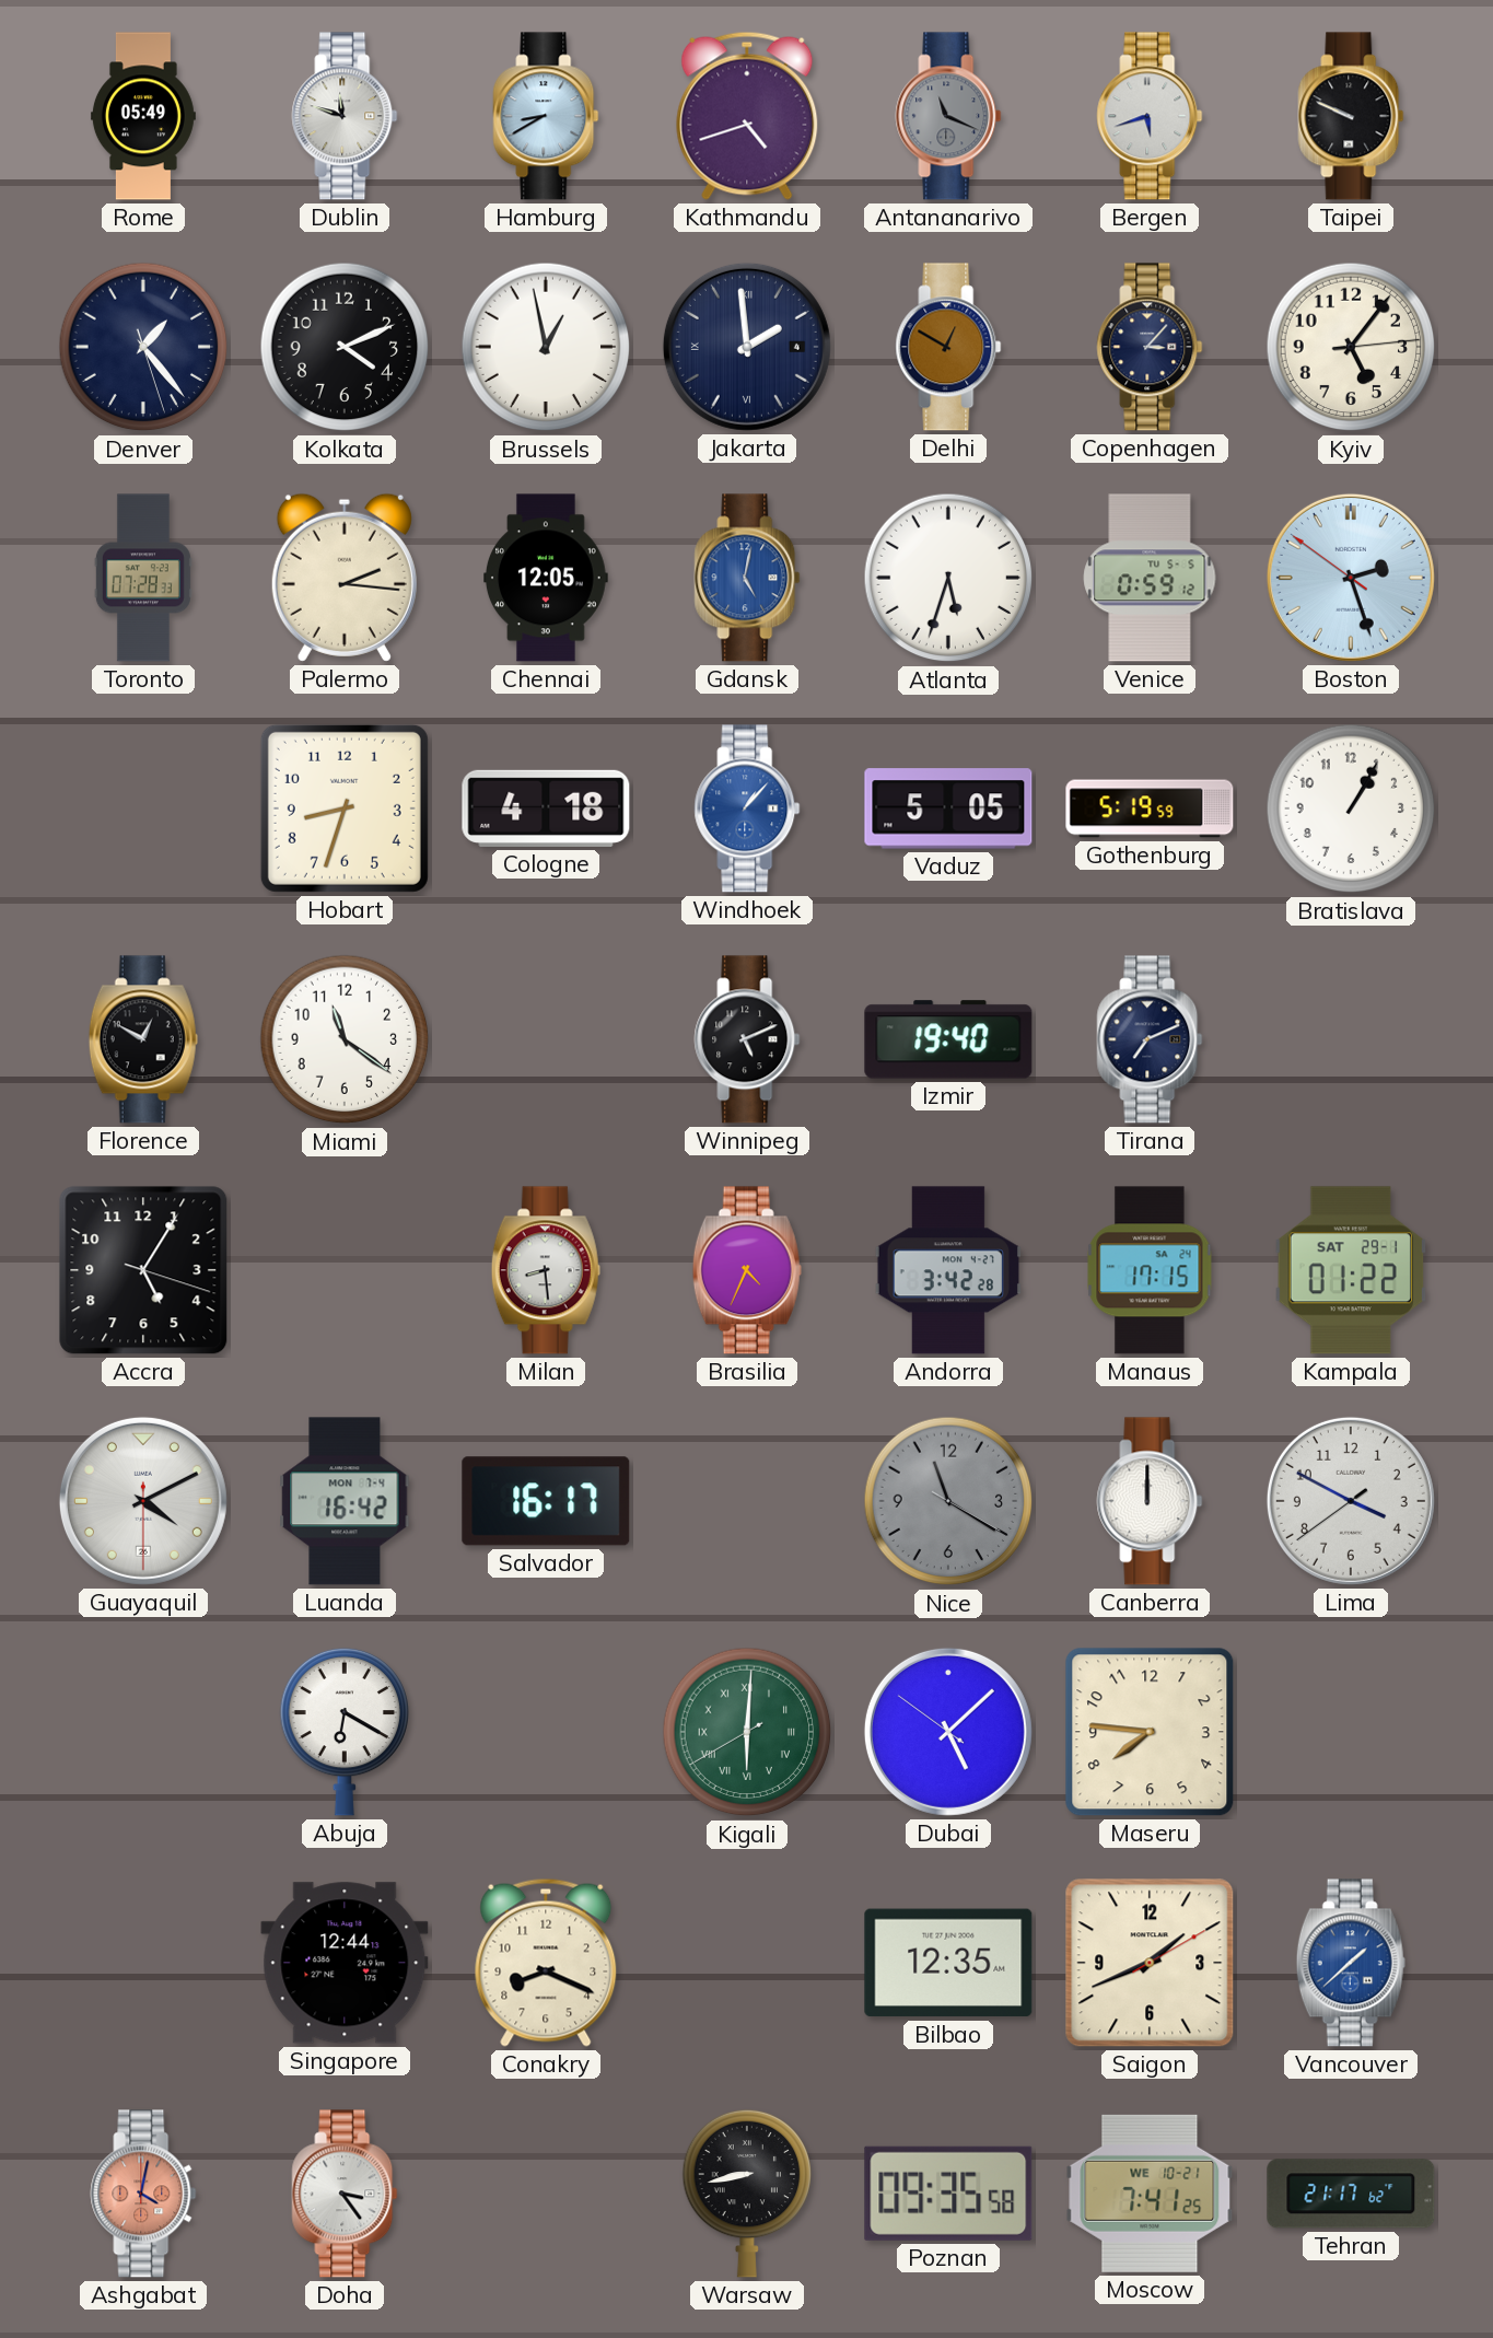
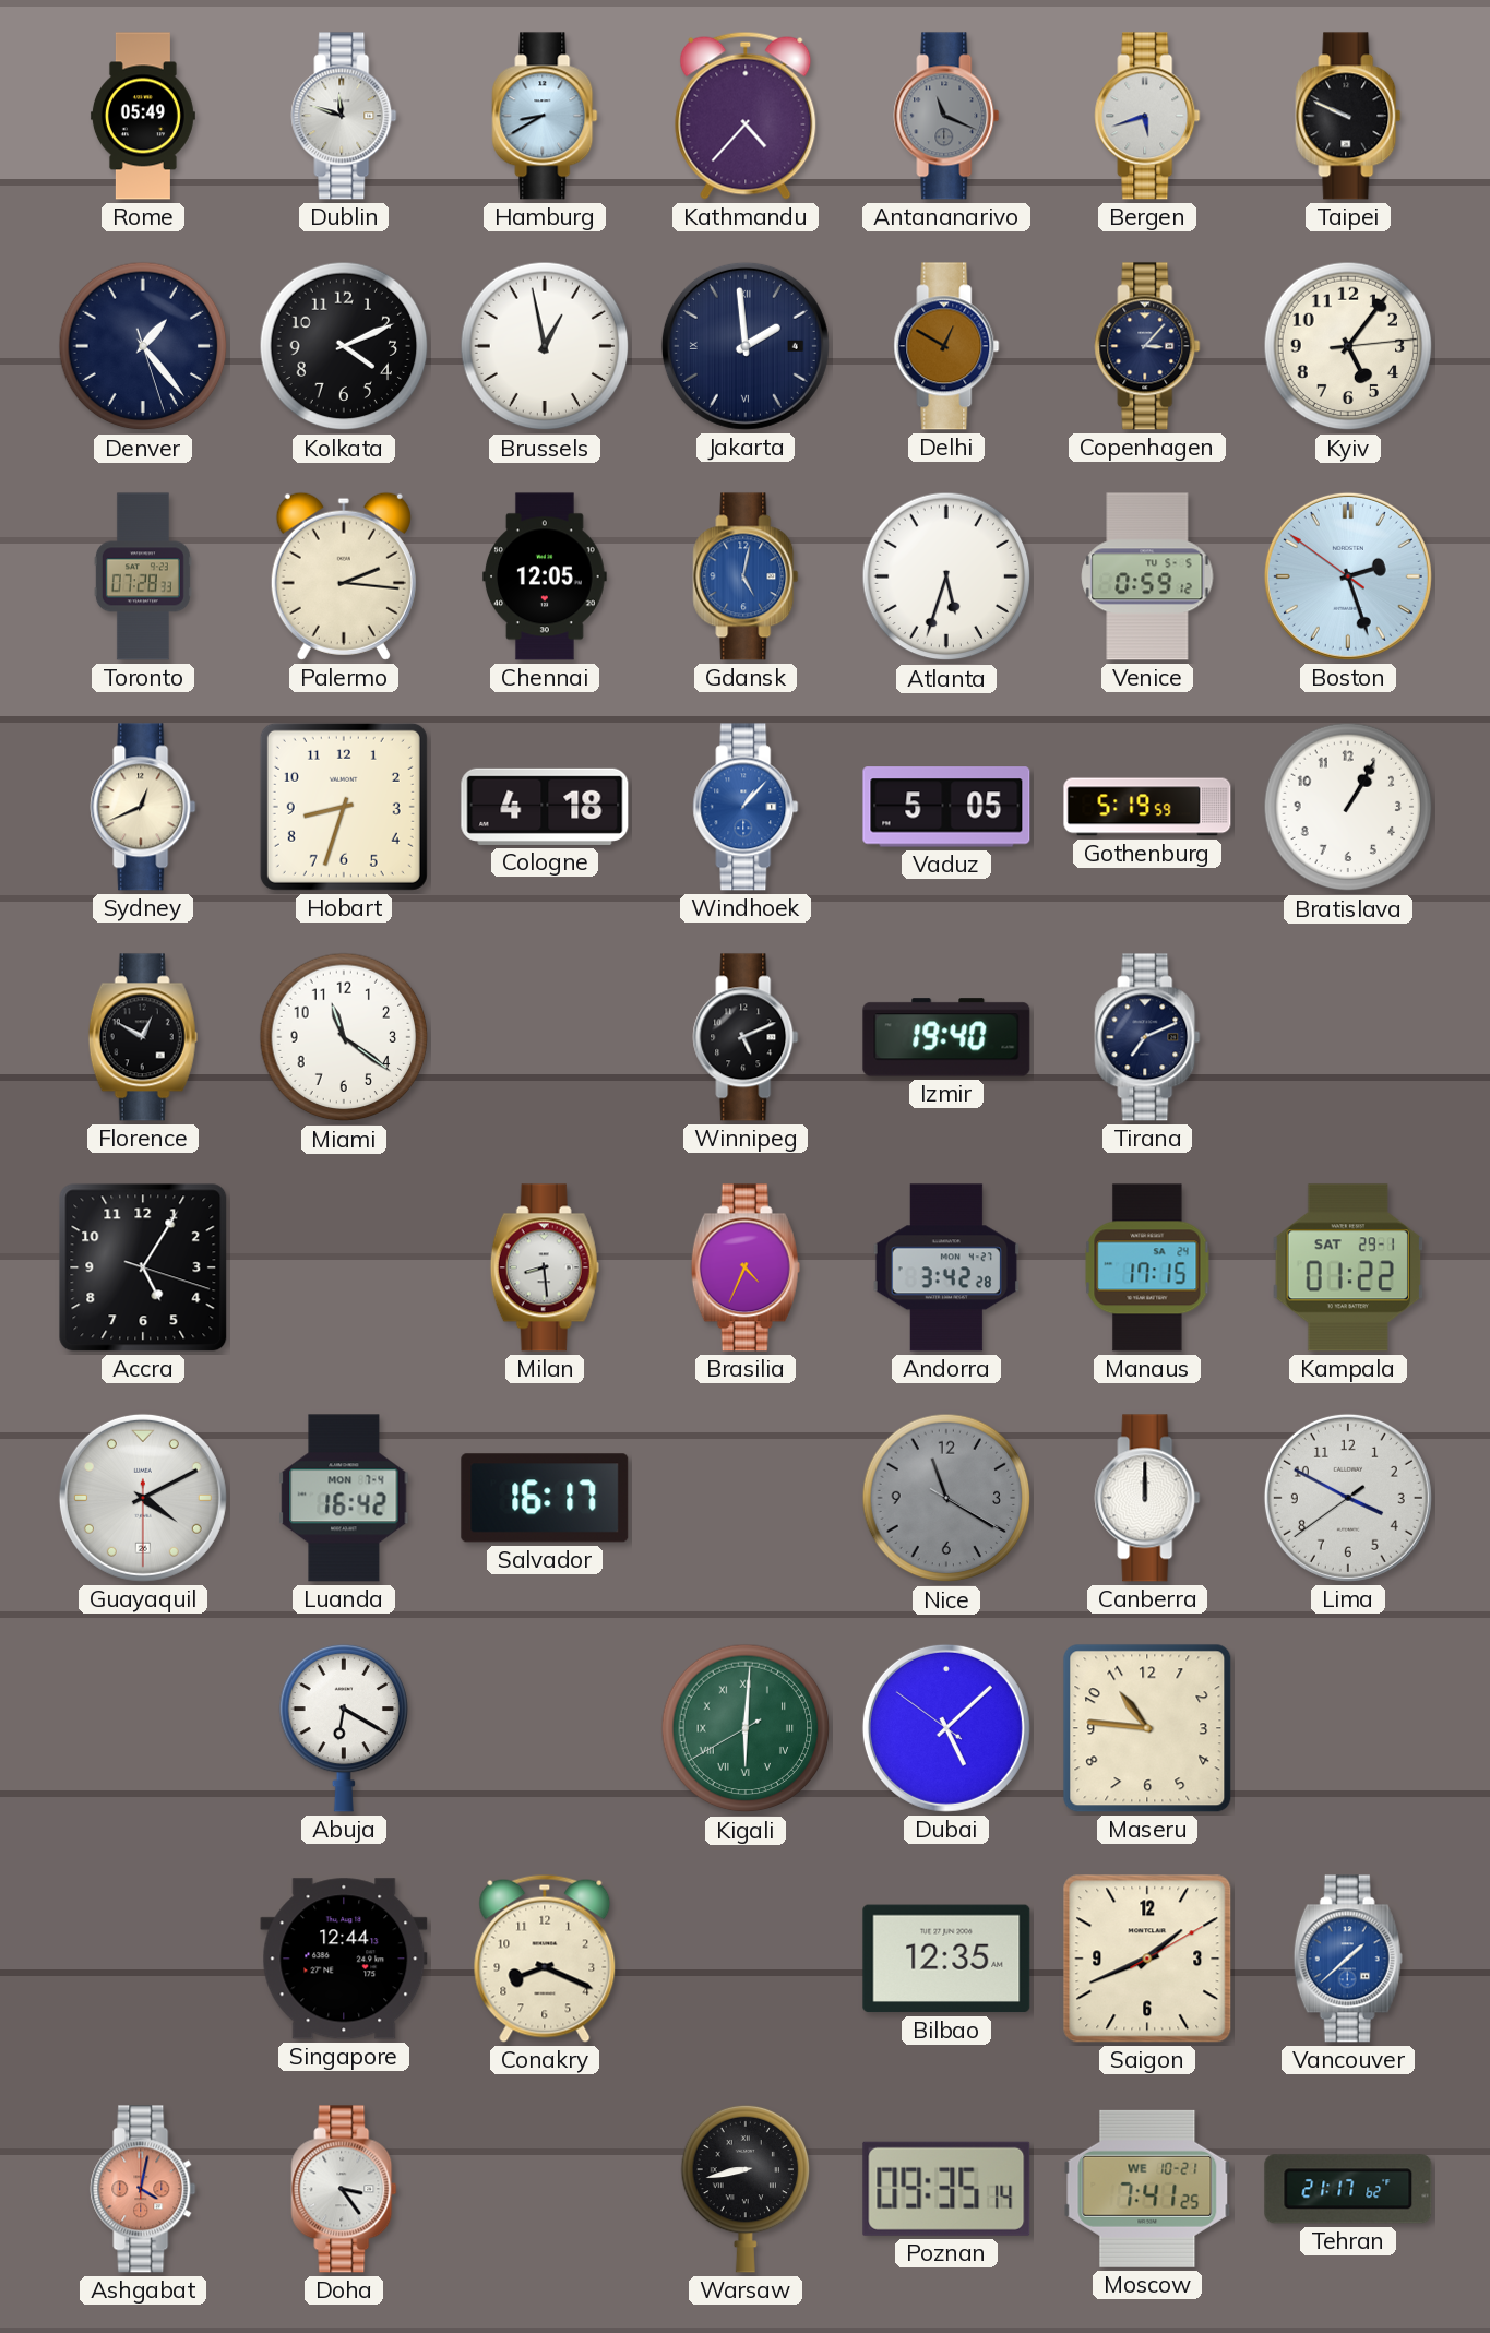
Kathmandu: 4:42 -> 4:37
Sydney: none -> 12:41
Maseru: 7:46 -> 10:46
Poznan: 09:35:58 -> 09:35:14
